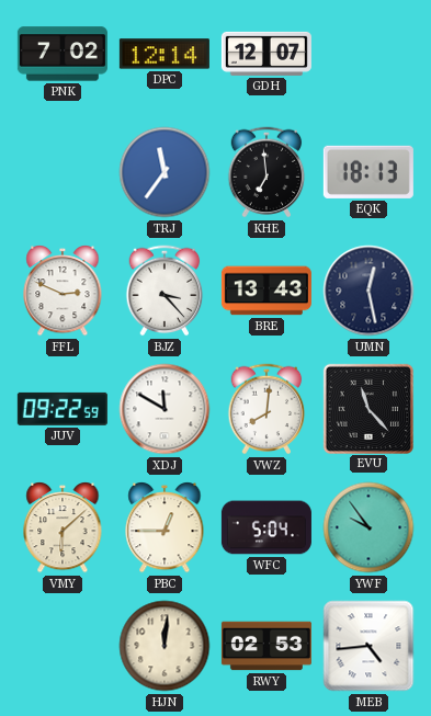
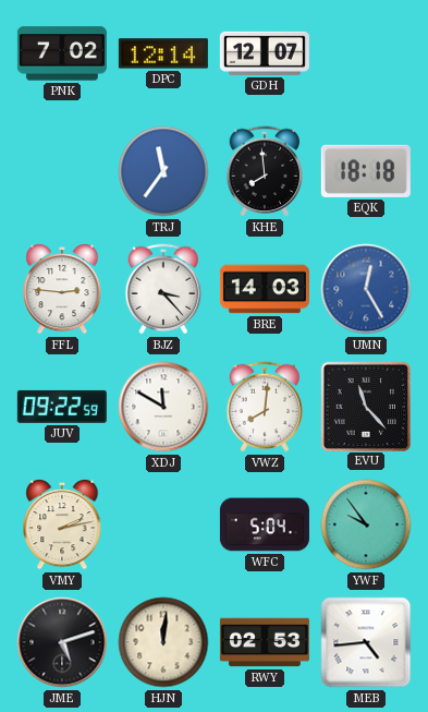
KHE: 6:59 -> 7:59
EQK: 18:13 -> 18:18
FFL: 2:49 -> 2:46
BRE: 13:43 -> 14:03
UMN: 12:28 -> 12:25
UMN dial: navy -> blue
VMY: 6:08 -> 2:13
PBC: 12:45 -> none
JME: none -> 5:12
